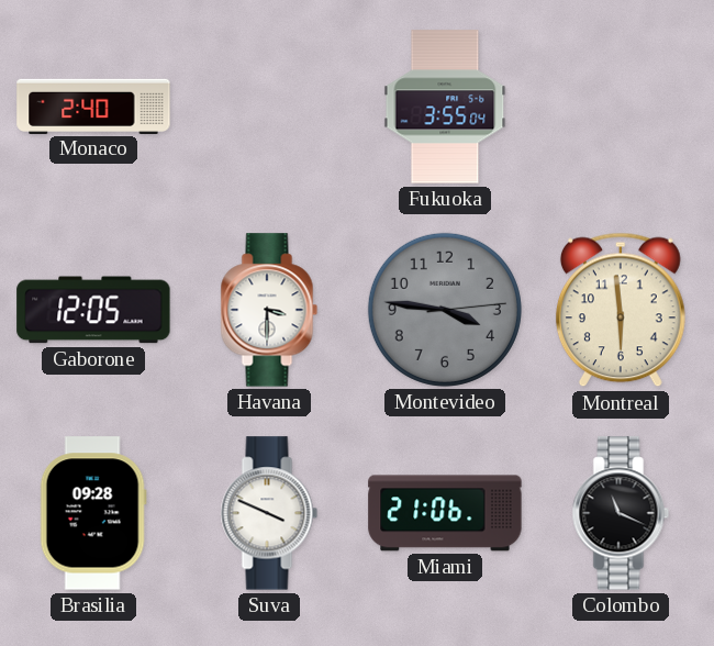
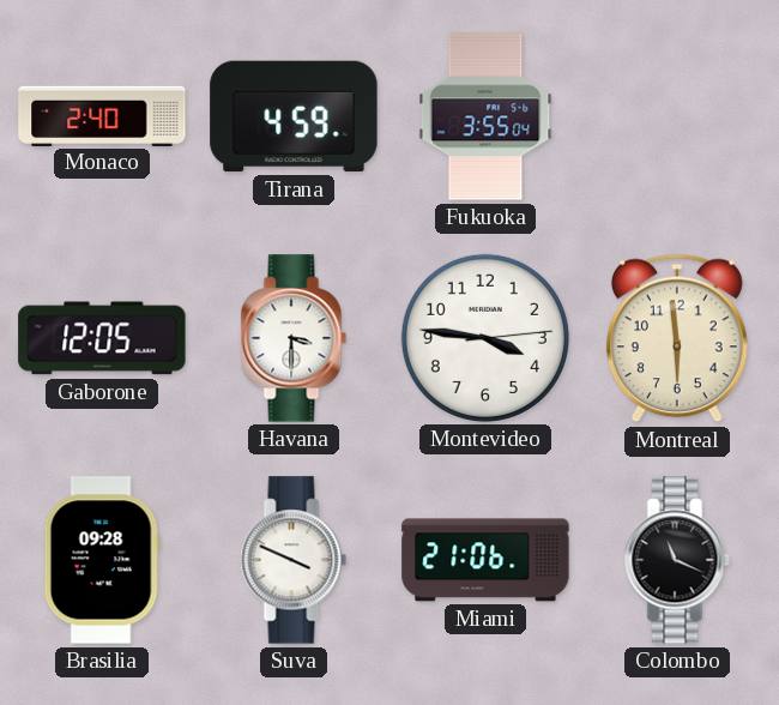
Tirana: none -> 4:59
Montevideo dial: grey -> white
